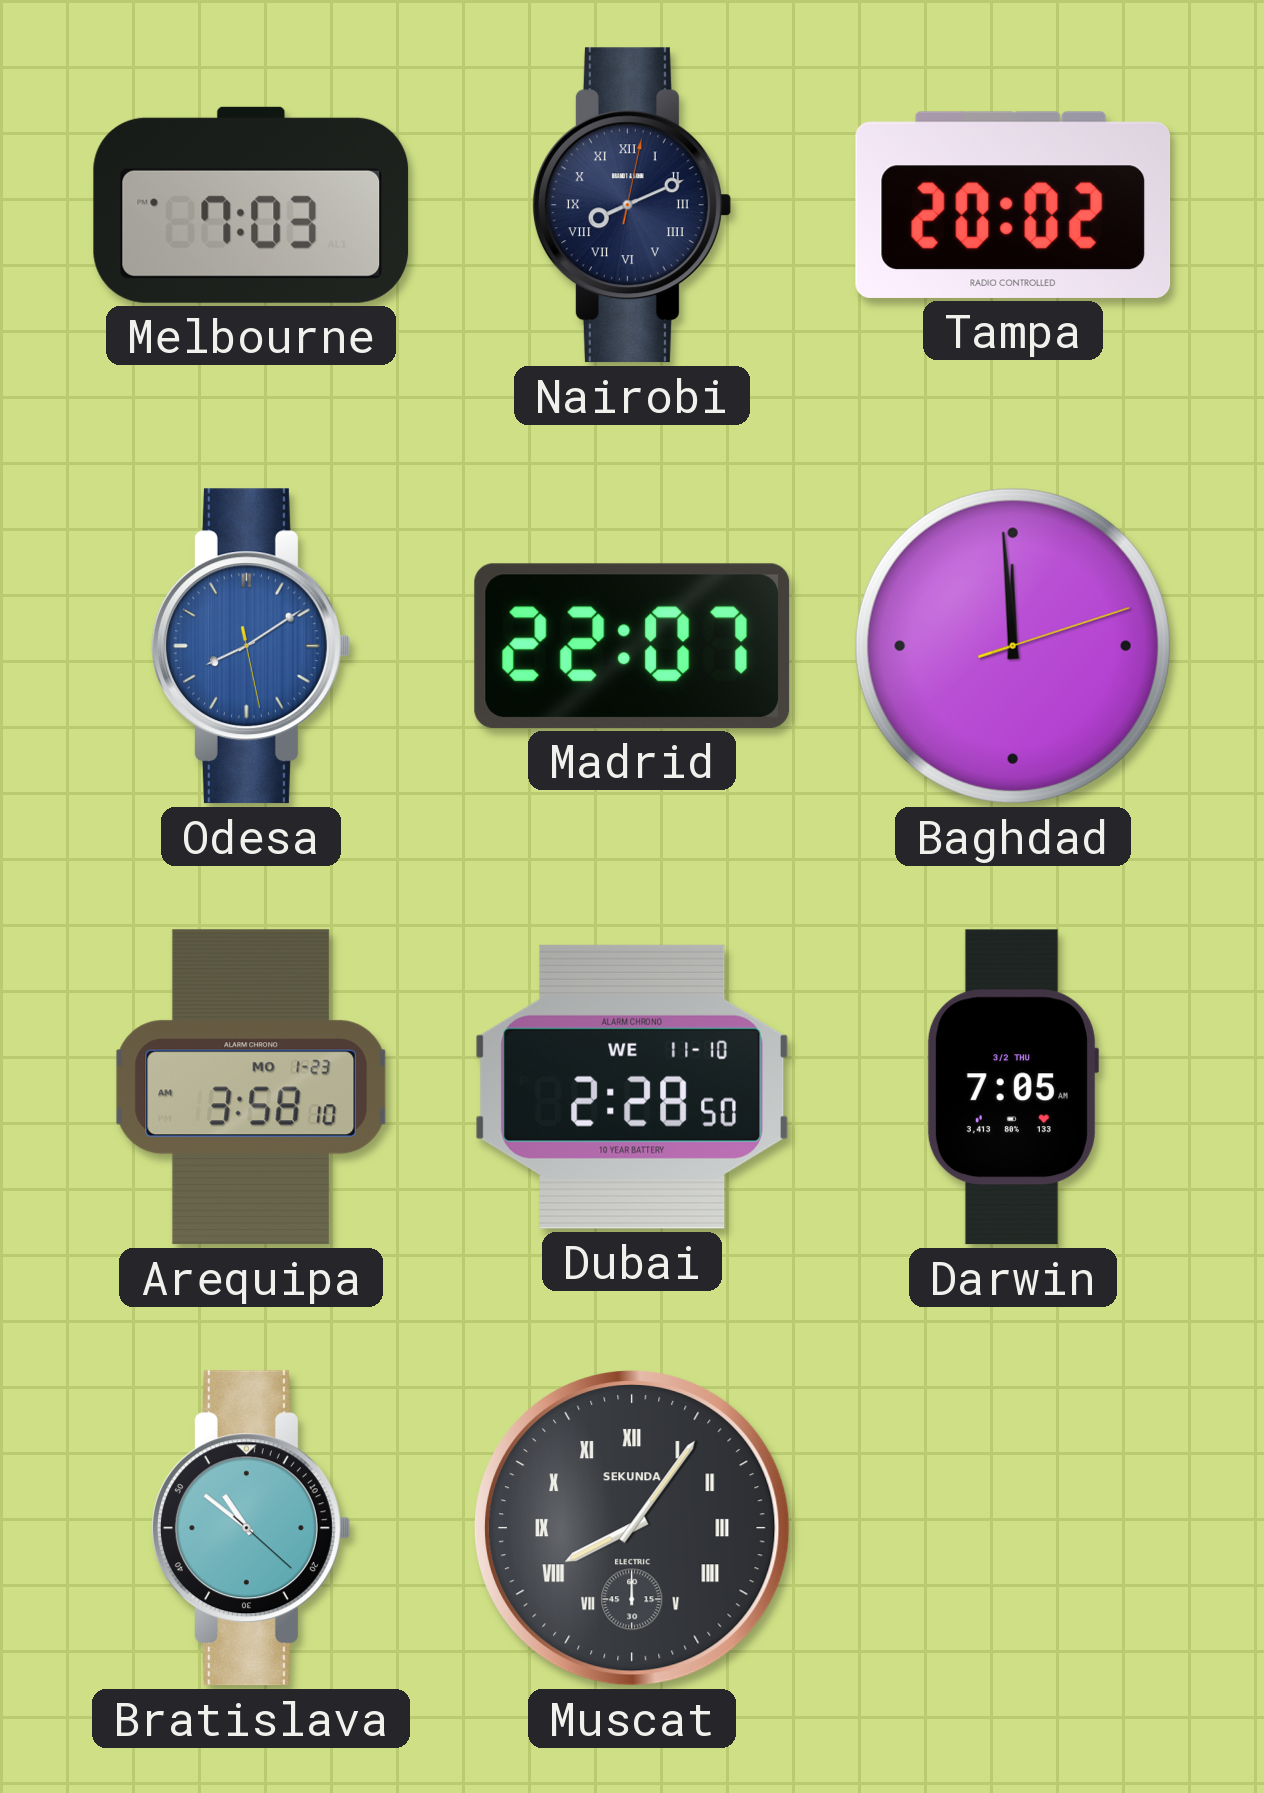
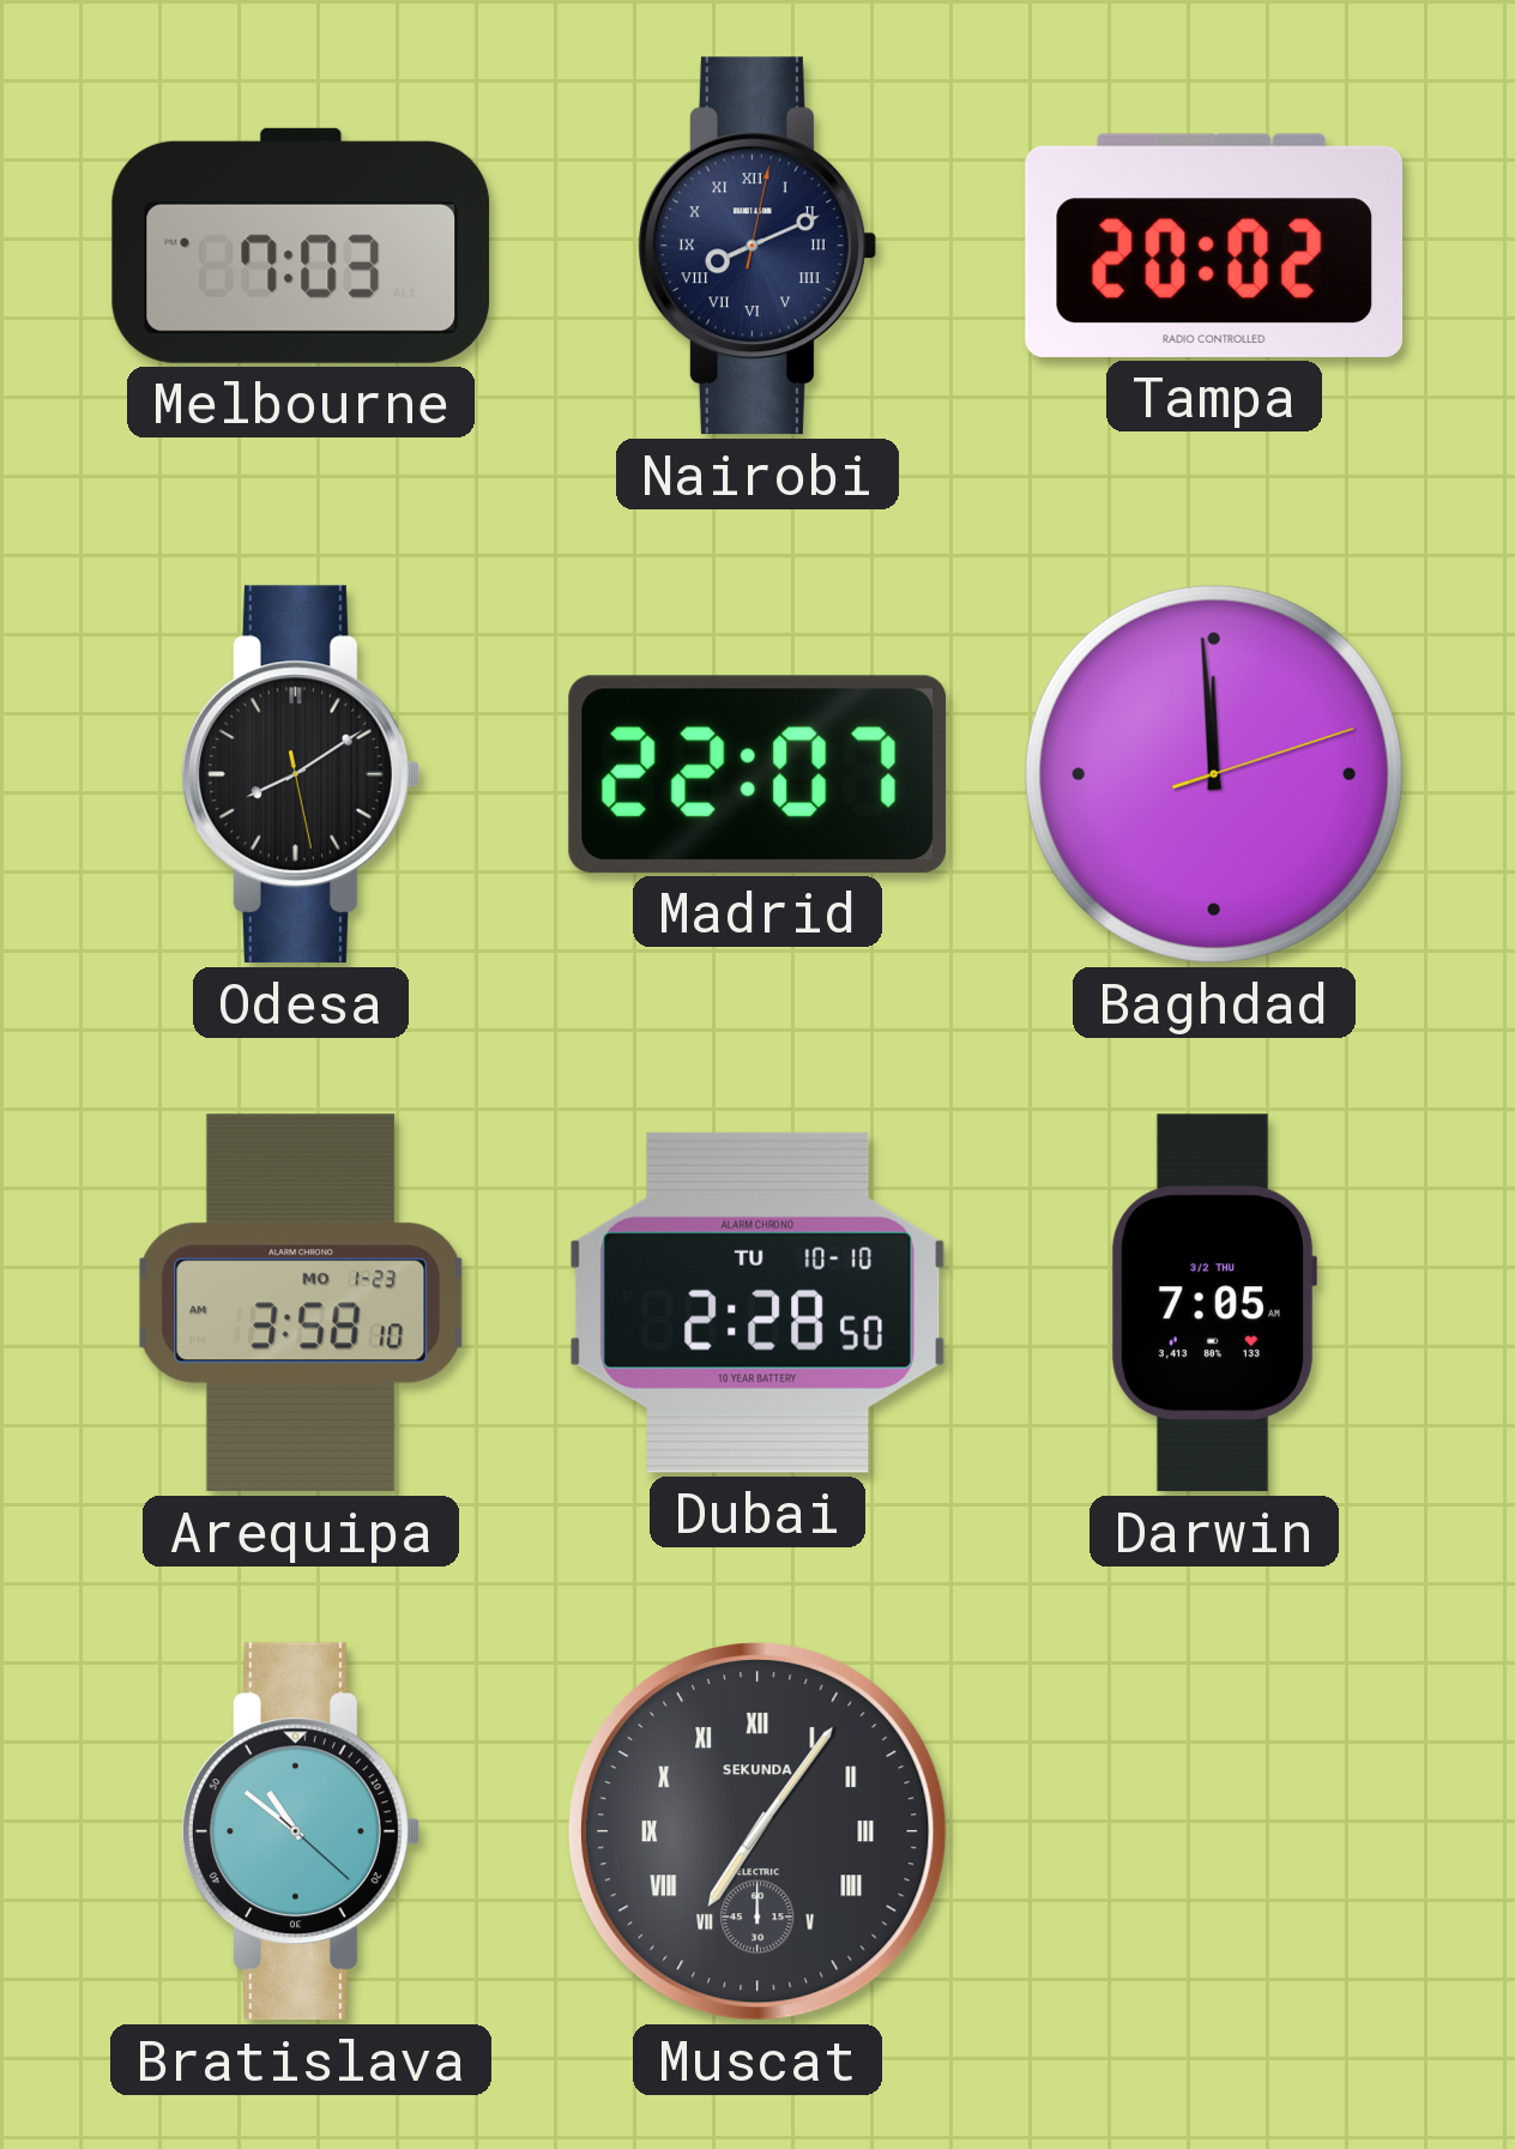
Odesa dial: blue -> black
Dubai date: WE 11-10 -> TU 10-10
Muscat: 8:06 -> 7:06
